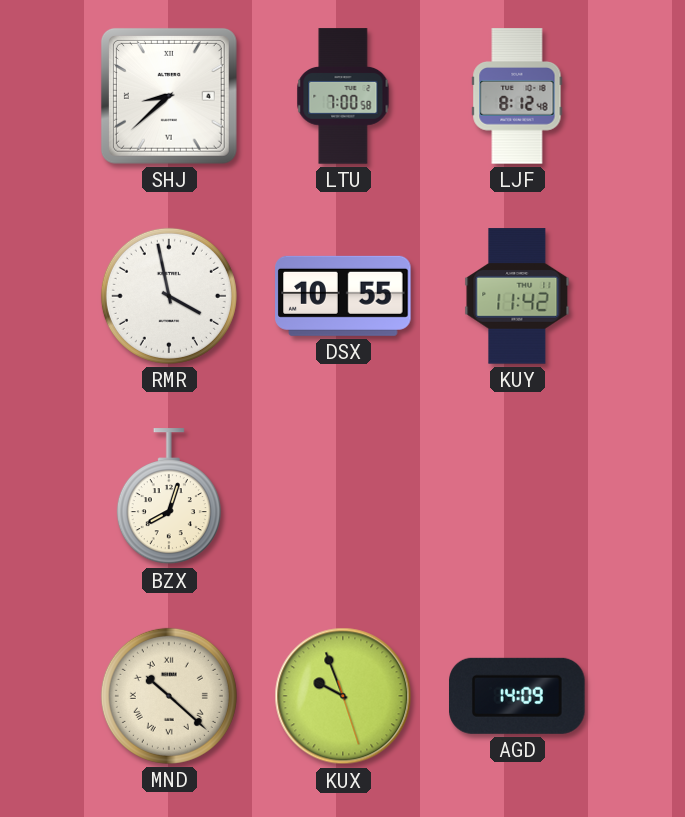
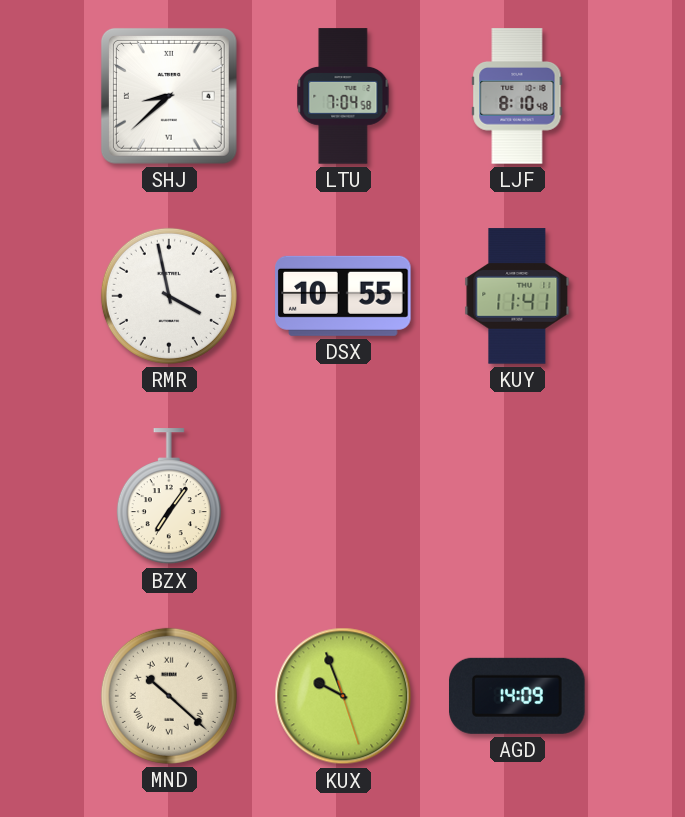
LTU: 7:00 -> 7:04
LJF: 8:12 -> 8:10
KUY: 11:42 -> 11:41
BZX: 8:03 -> 7:06
